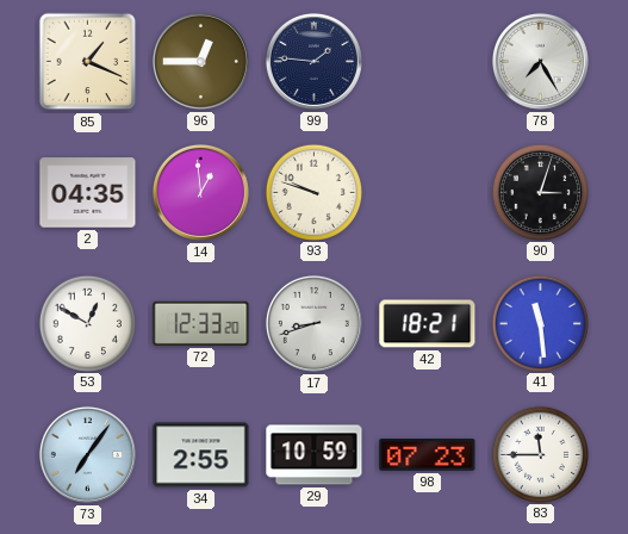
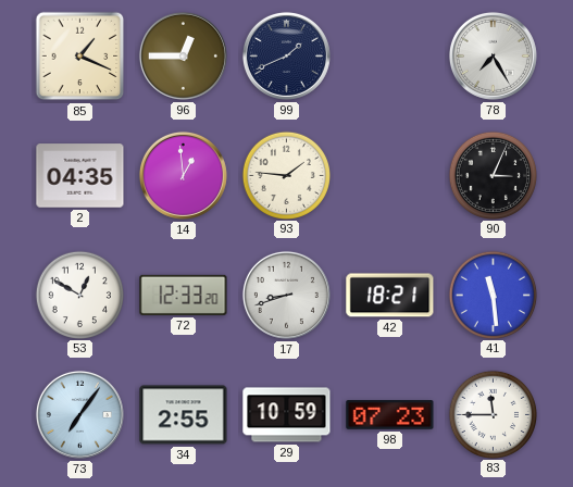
99: 1:46 -> 1:41
93: 9:48 -> 1:46
90: 3:03 -> 3:04
